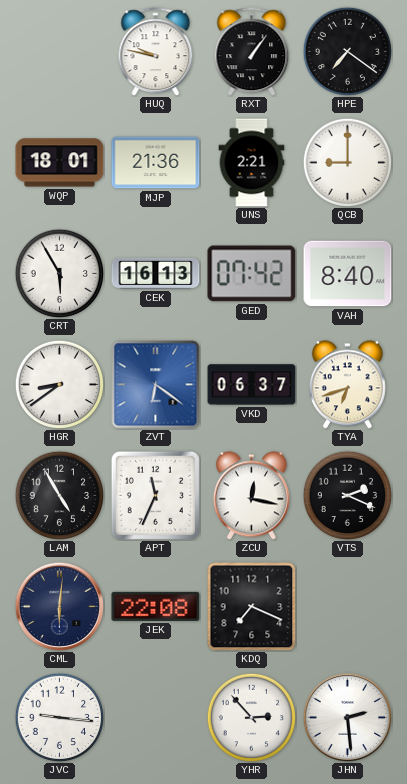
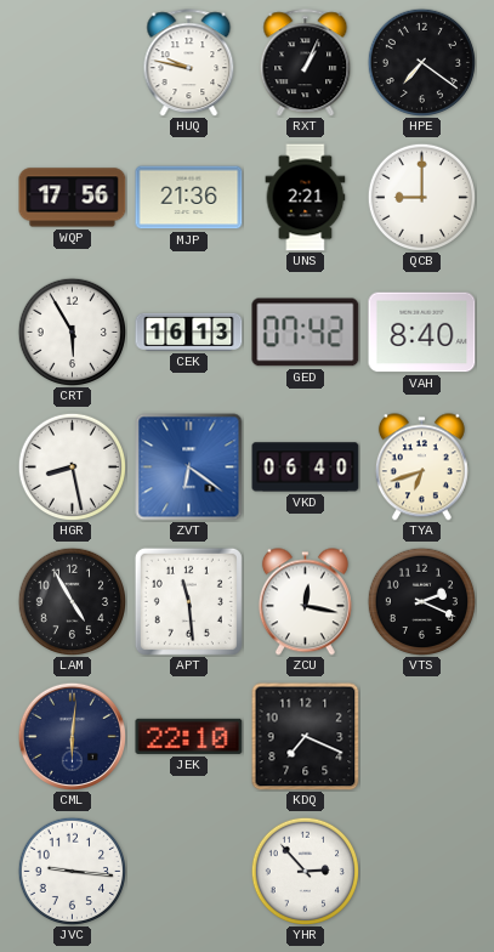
RXT: 1:06 -> 1:04
WQP: 18:01 -> 17:56
HGR: 8:39 -> 8:28
VKD: 06:37 -> 06:40
APT: 11:34 -> 11:29
JEK: 22:08 -> 22:10
JHN: 2:29 -> none
